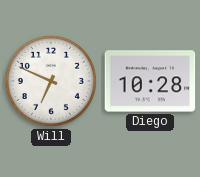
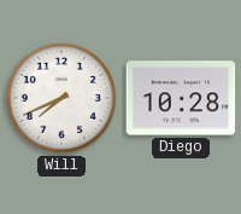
Will: 6:49 -> 7:41
